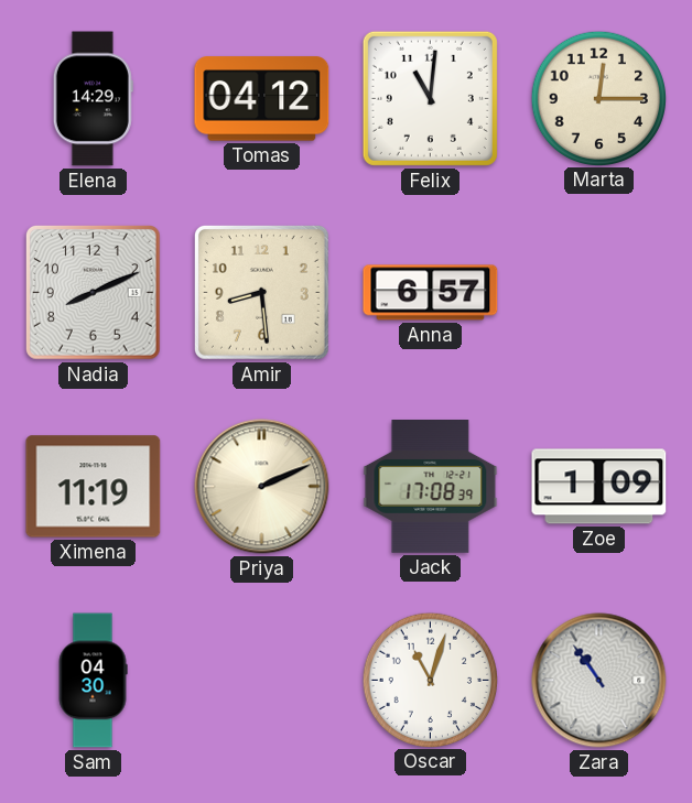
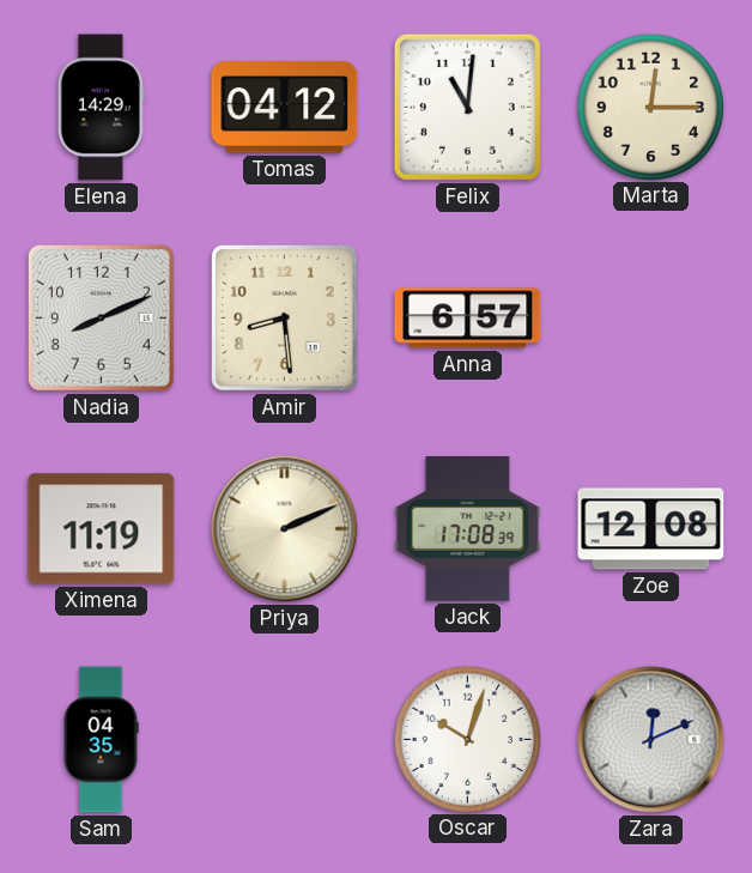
Zoe: 1:09 -> 12:08
Sam: 04:30 -> 04:35
Oscar: 11:03 -> 10:03
Zara: 10:54 -> 12:11
